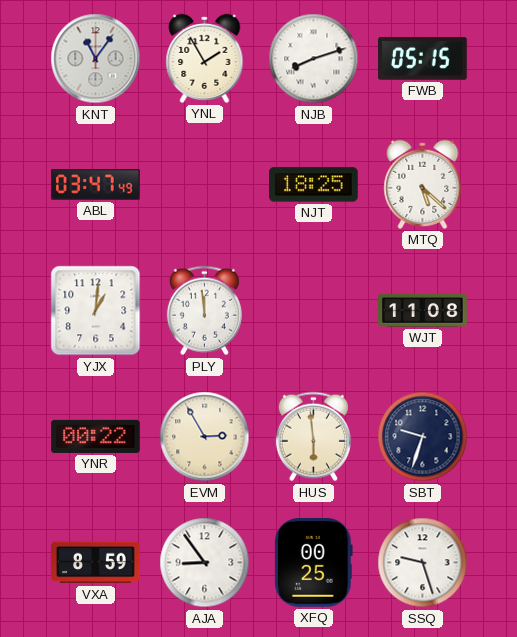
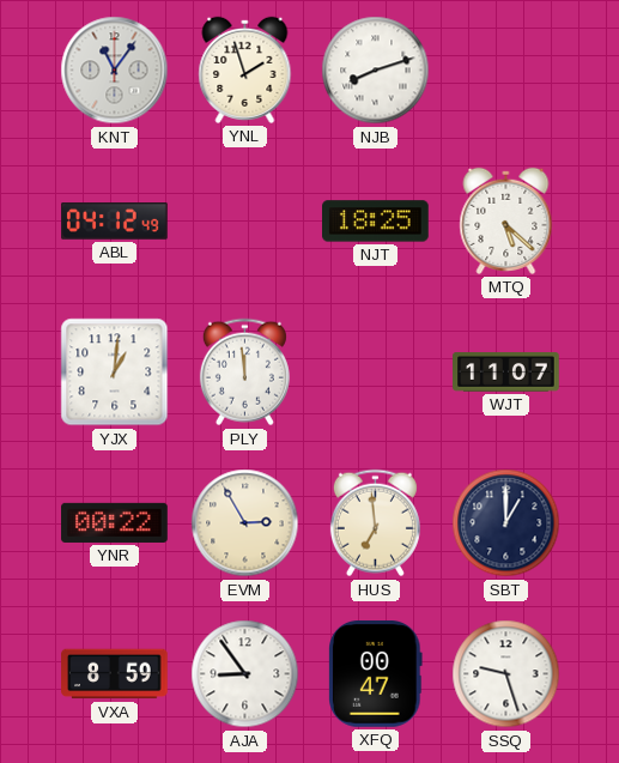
YNL: 1:55 -> 1:57
FWB: 05:15 -> none
ABL: 03:47 -> 04:12
WJT: 11:08 -> 11:07
HUS: 5:59 -> 6:59
SBT: 9:33 -> 1:00
XFQ: 00:25 -> 00:47
